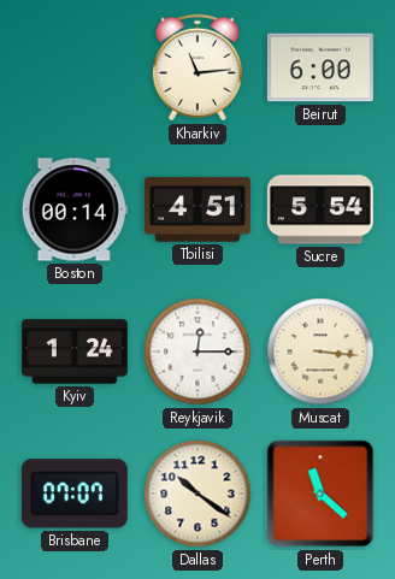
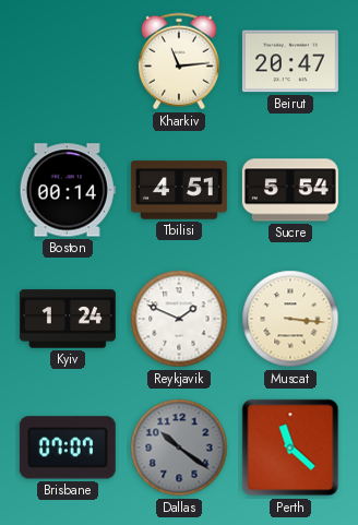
Beirut: 6:00 -> 20:47
Reykjavik: 12:15 -> 1:49
Dallas dial: cream -> grey
